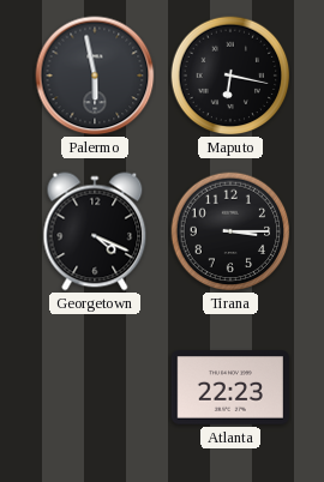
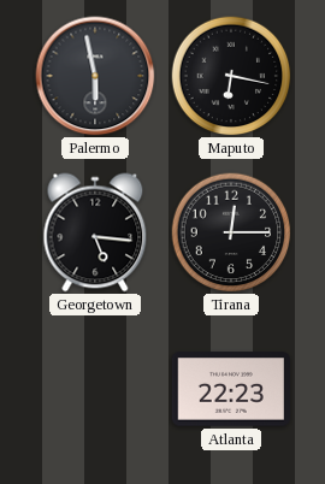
Georgetown: 4:19 -> 5:16
Tirana: 3:15 -> 12:15
